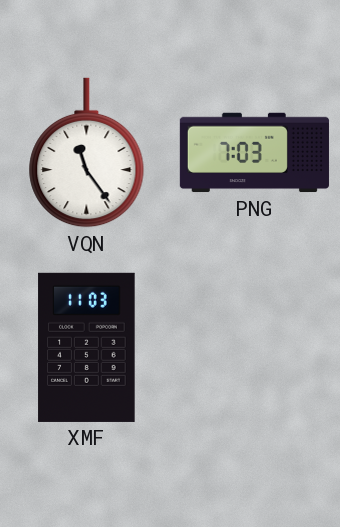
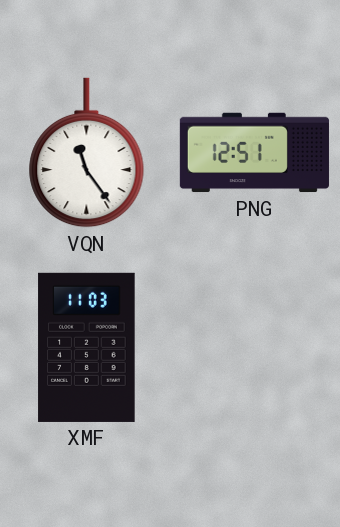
PNG: 7:03 -> 12:51
